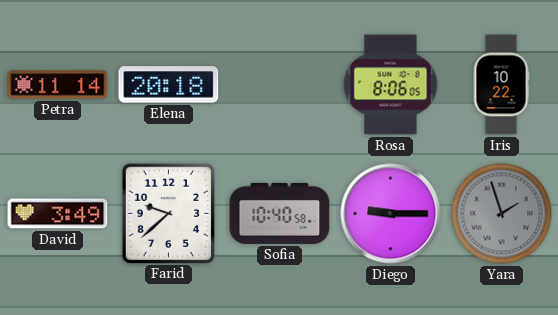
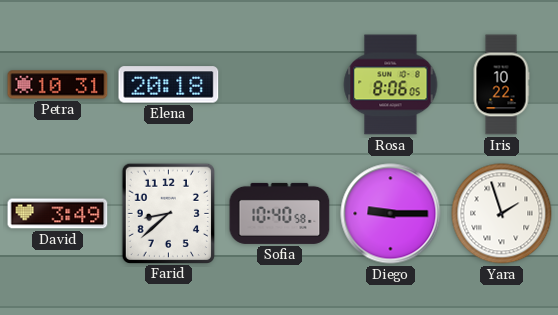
Petra: 11:14 -> 10:31
Farid: 9:38 -> 8:38
Yara dial: grey -> white
